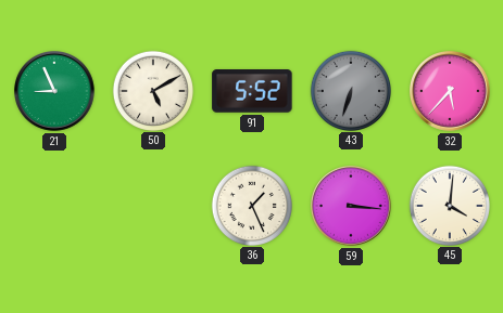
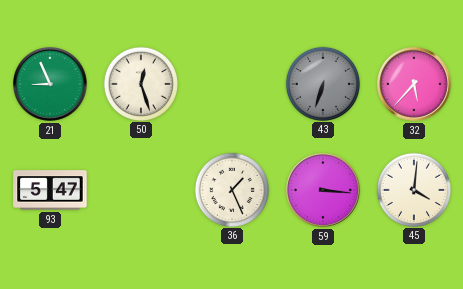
50: 5:10 -> 12:27
91: 5:52 -> none
93: none -> 5:47
